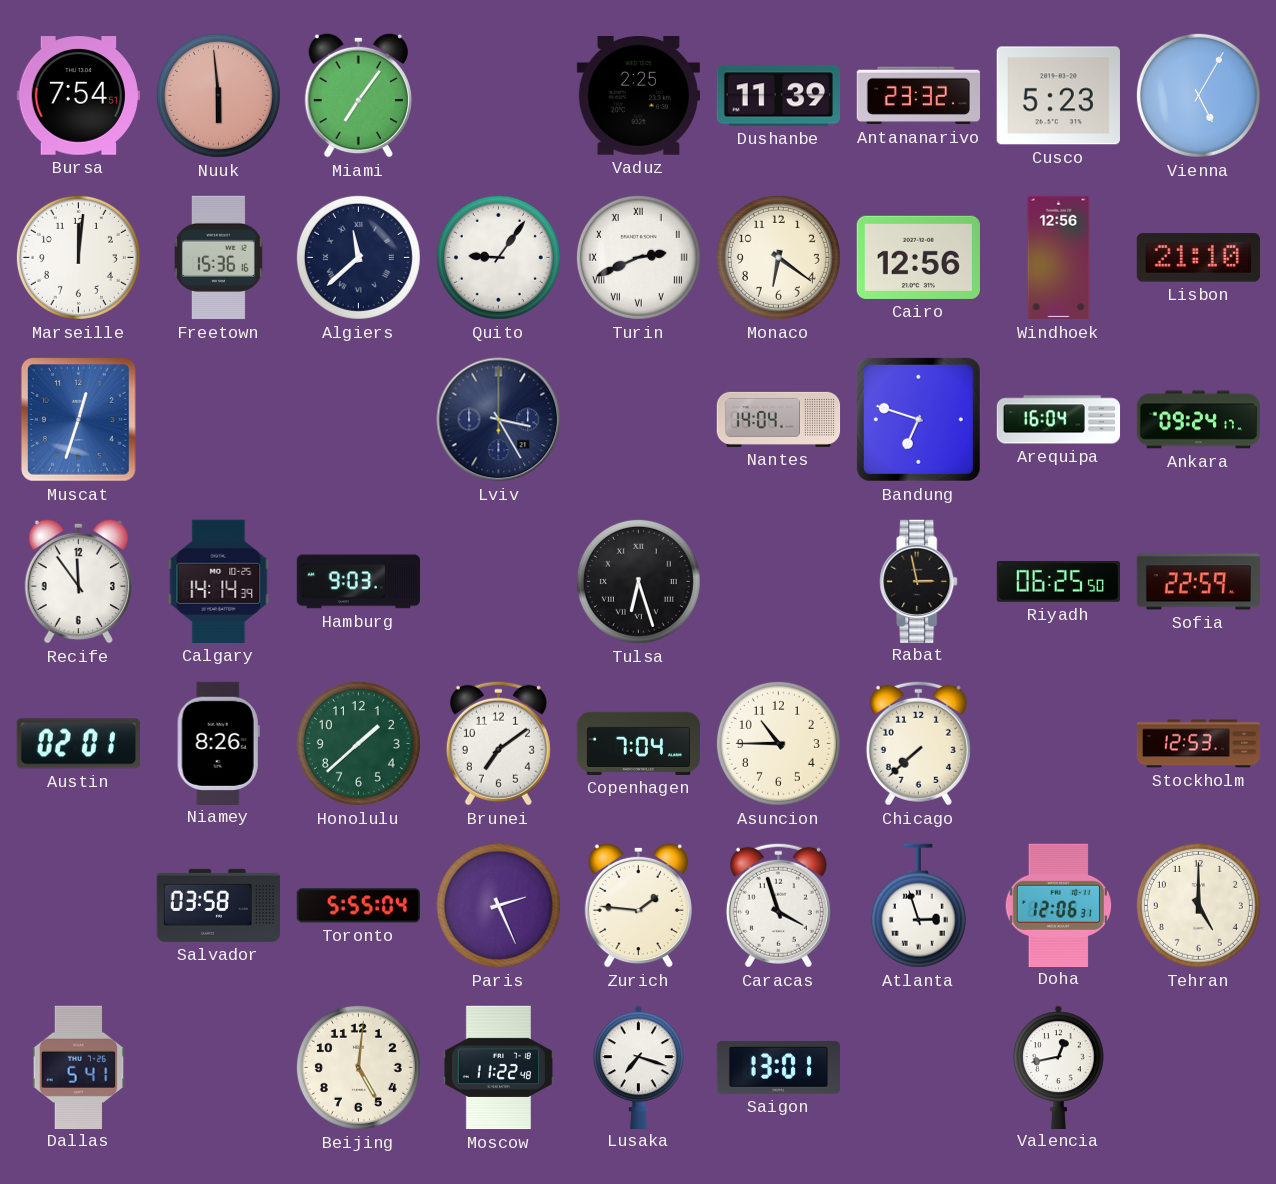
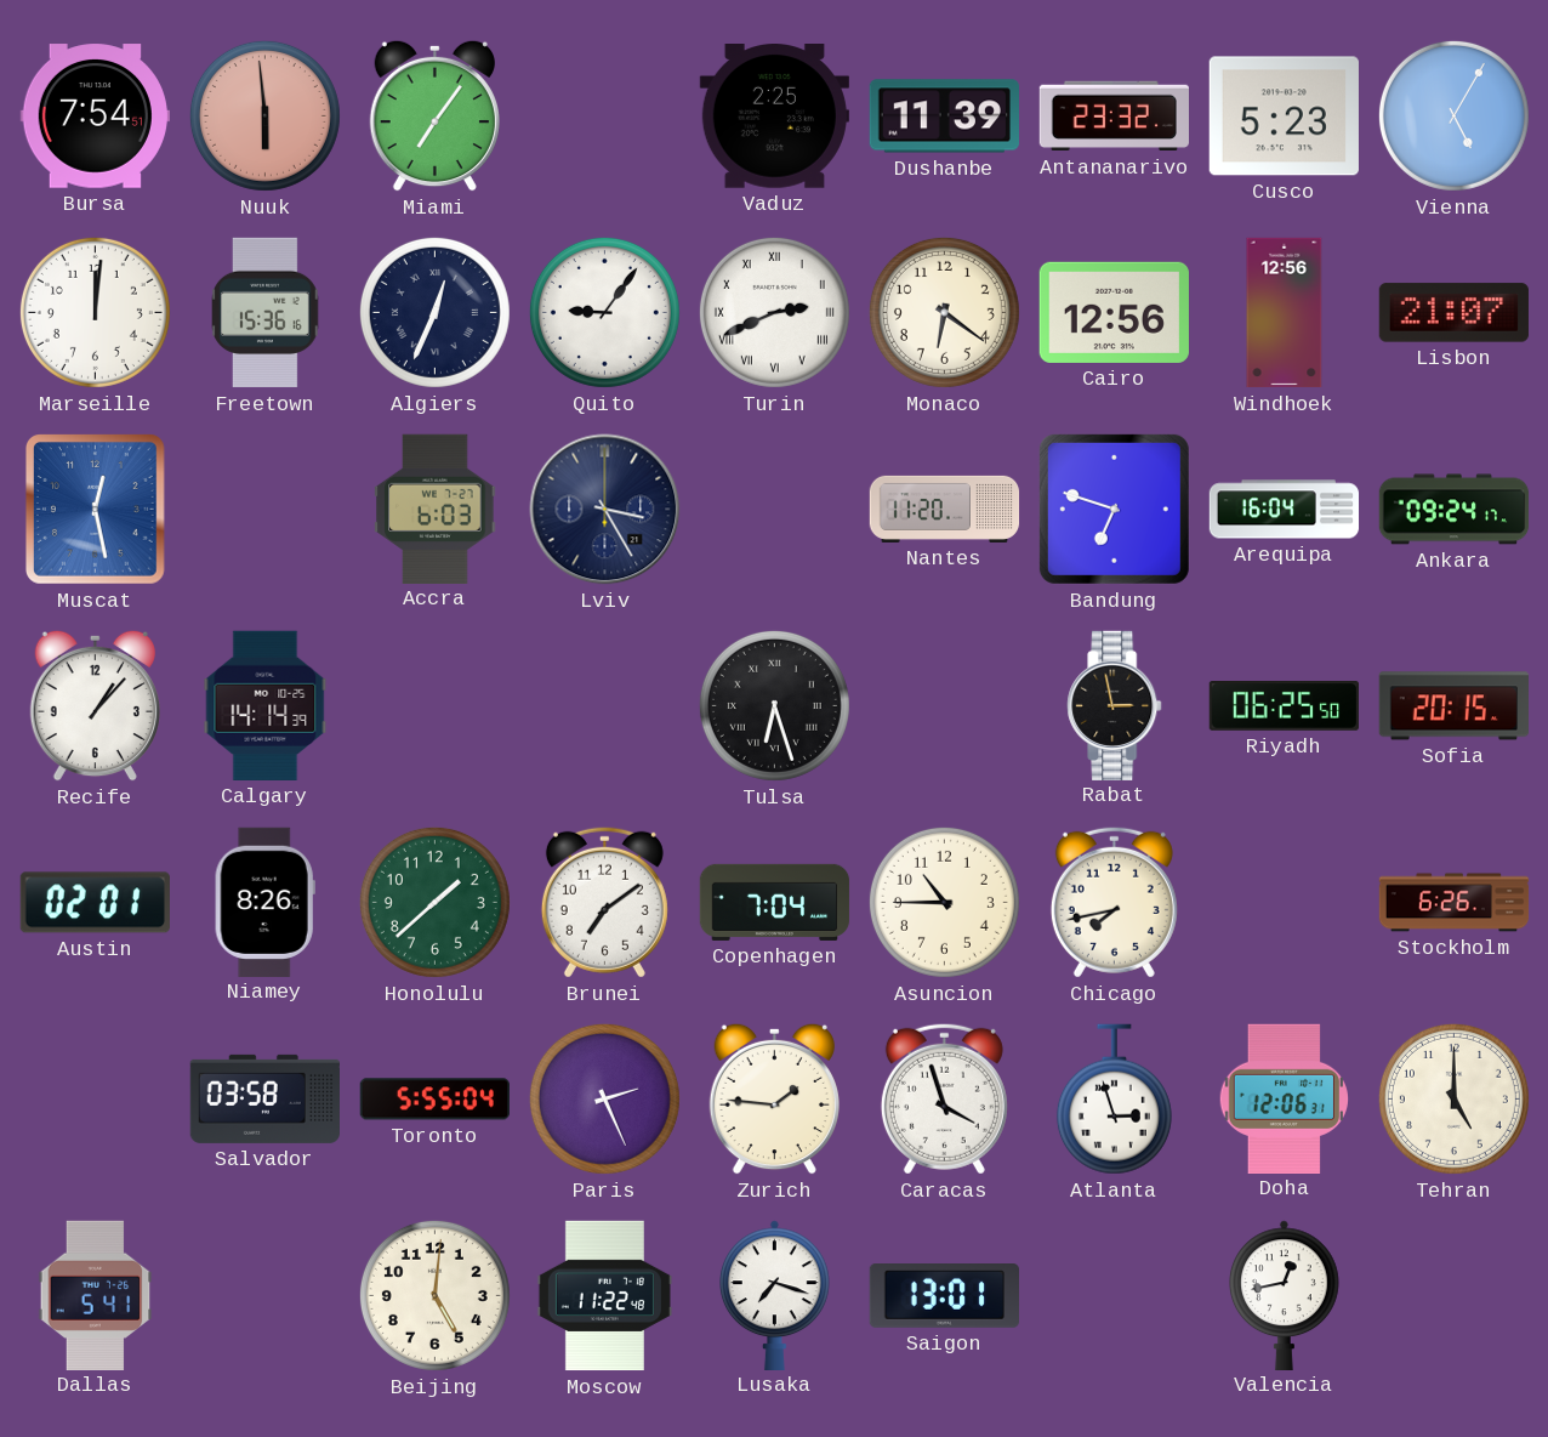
Algiers: 11:38 -> 12:34
Lisbon: 21:10 -> 21:07
Muscat: 12:33 -> 12:28
Accra: none -> 6:03
Nantes: 14:04 -> 11:20
Recife: 11:54 -> 1:07
Hamburg: 9:03 -> none
Sofia: 22:59 -> 20:15
Chicago: 7:38 -> 7:43
Stockholm: 12:53 -> 6:26
